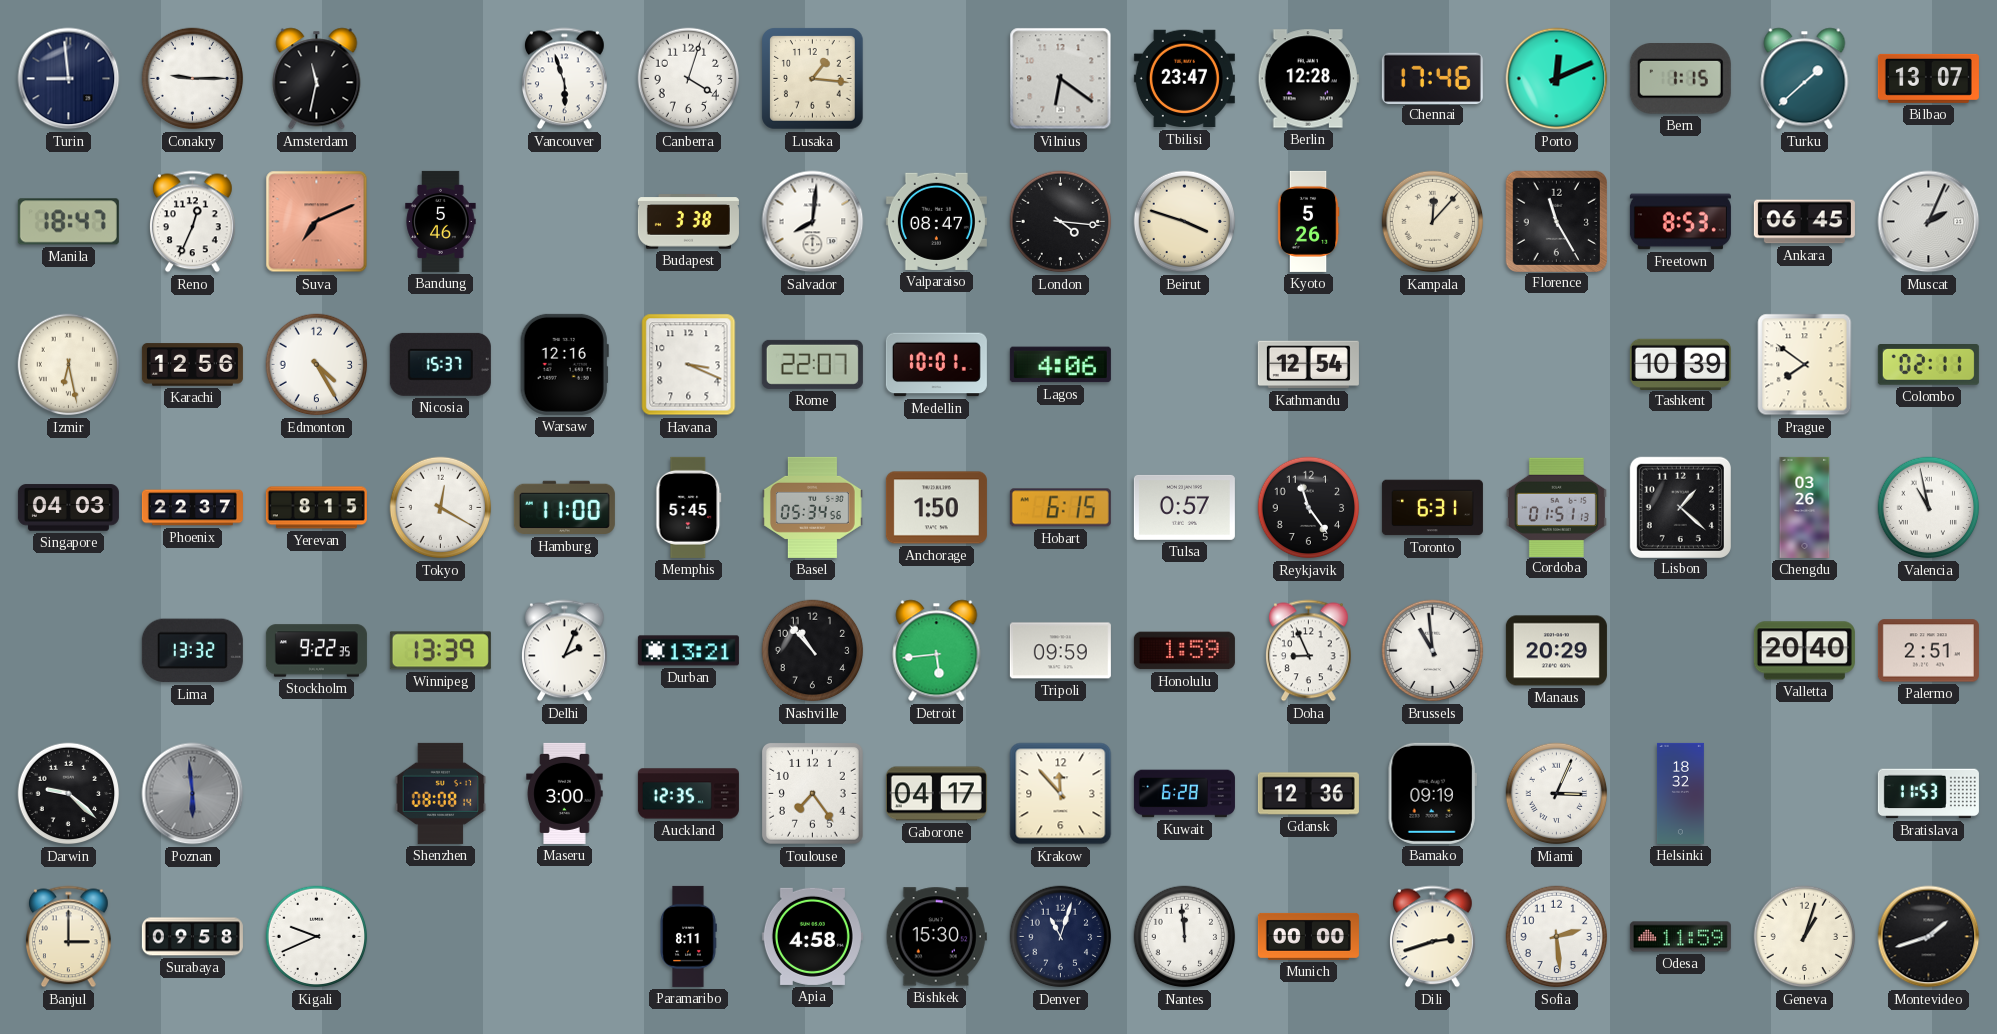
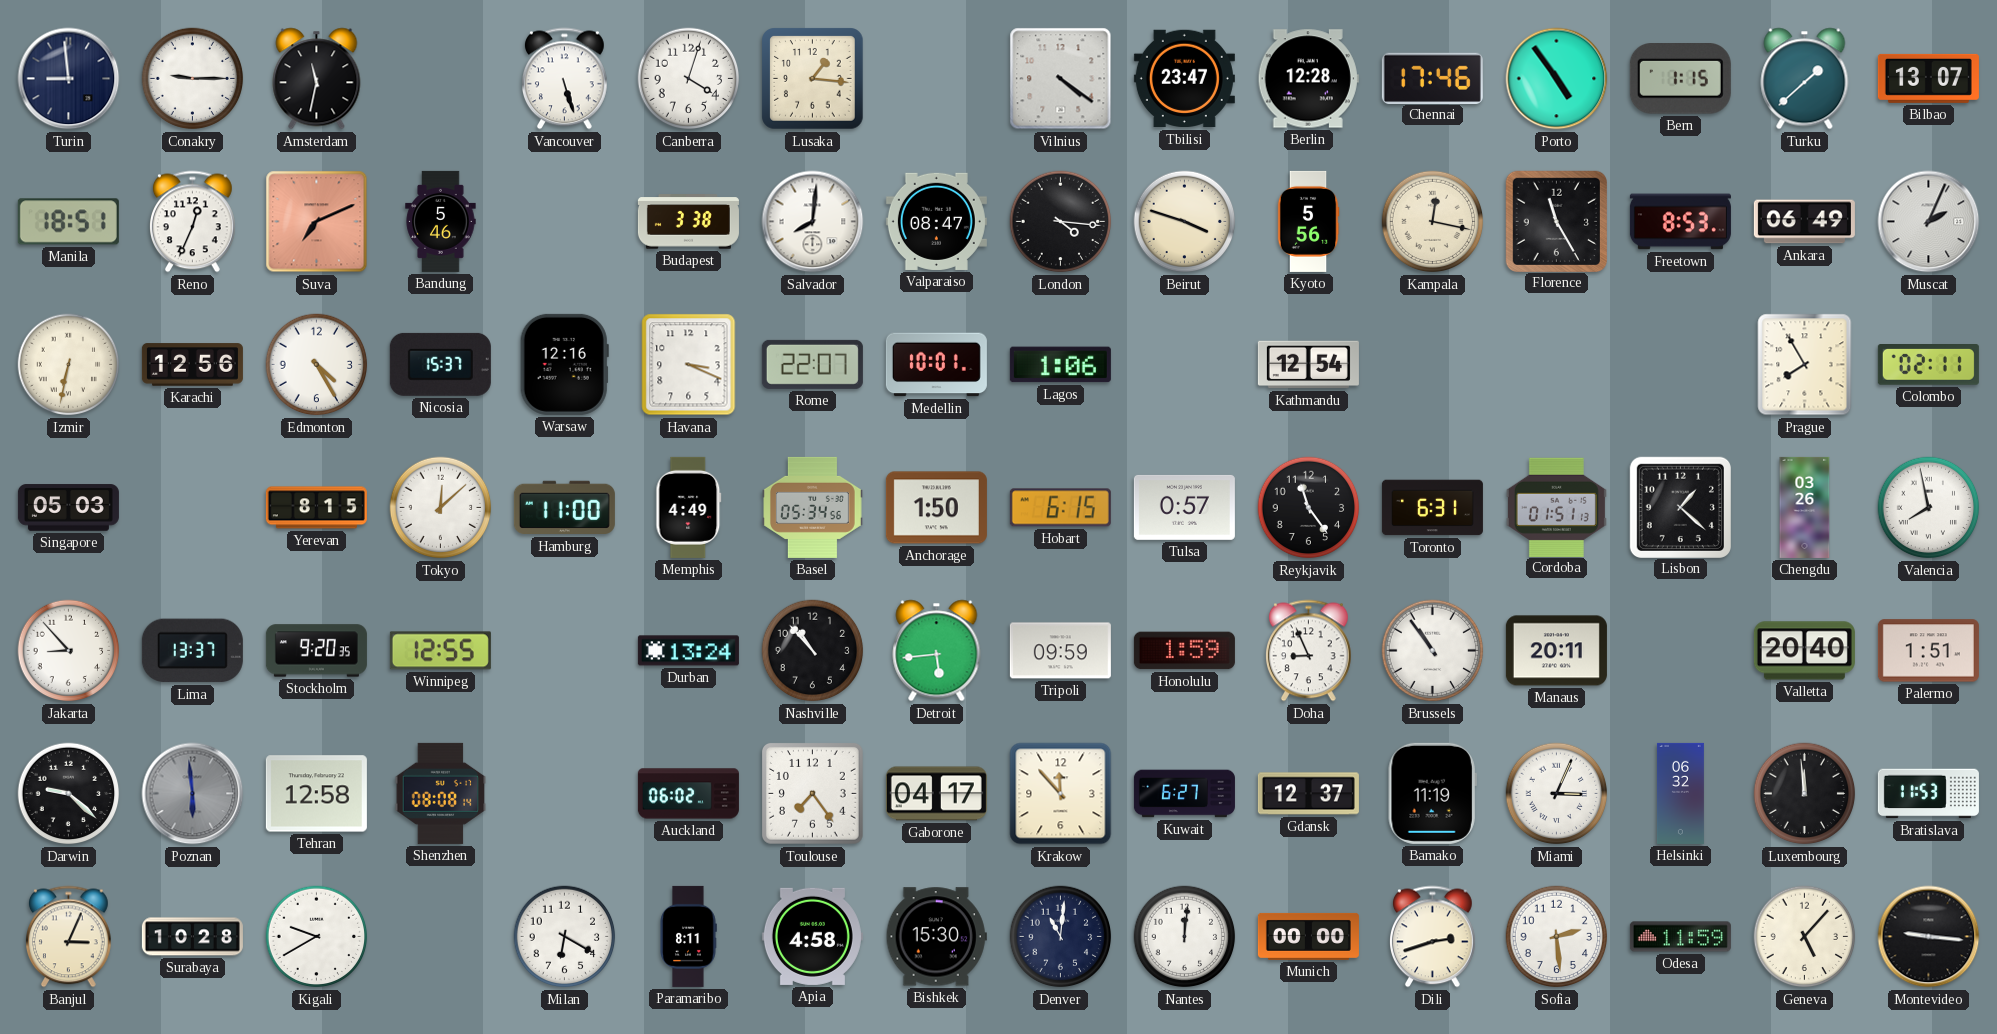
Vancouver: 5:57 -> 5:27
Vilnius: 6:21 -> 4:21
Porto: 12:11 -> 4:54
Manila: 18:47 -> 18:51
Kyoto: 5:26 -> 5:56
Kampala: 12:07 -> 12:17
Ankara: 06:45 -> 06:49
Izmir: 6:28 -> 6:32
Lagos: 4:06 -> 1:06
Tashkent: 10:39 -> none
Prague: 7:51 -> 7:55
Singapore: 04:03 -> 05:03
Phoenix: 22:37 -> none
Tokyo: 12:20 -> 12:08
Memphis: 5:45 -> 4:49
Valencia: 10:58 -> 7:58
Jakarta: none -> 8:53
Lima: 13:32 -> 13:37
Stockholm: 9:22 -> 9:20
Winnipeg: 13:39 -> 12:55
Delhi: 2:04 -> none
Durban: 13:21 -> 13:24
Brussels: 10:59 -> 10:54
Manaus: 20:29 -> 20:11
Palermo: 2:51 -> 1:51
Tehran: none -> 12:58
Maseru: 3:00 -> none
Auckland: 12:35 -> 06:02
Kuwait: 6:28 -> 6:27
Gdansk: 12:36 -> 12:37
Bamako: 09:19 -> 11:19
Helsinki: 18:32 -> 06:32
Luxembourg: none -> 11:59
Banjul: 3:00 -> 3:04
Surabaya: 09:58 -> 10:28
Kigali: 9:41 -> 9:40
Milan: none -> 6:20
Denver: 11:03 -> 11:01
Nantes: 11:59 -> 12:01
Geneva: 1:03 -> 5:07
Montevideo: 1:42 -> 9:16
